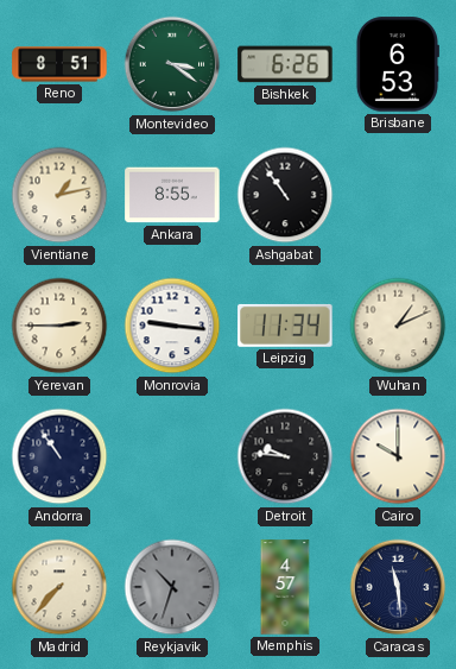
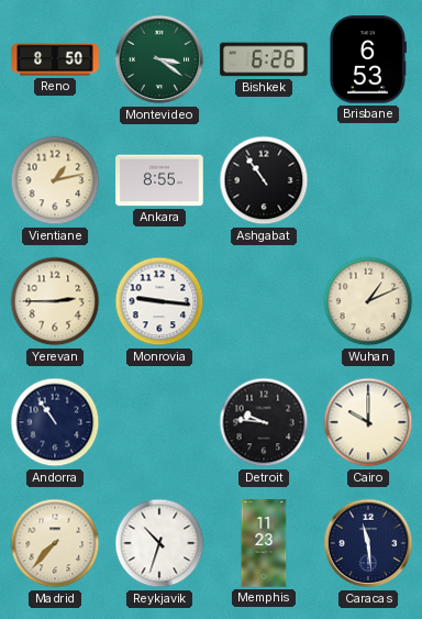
Reno: 8:51 -> 8:50
Leipzig: 11:34 -> none
Reykjavik dial: grey -> white
Memphis: 4:57 -> 11:23
